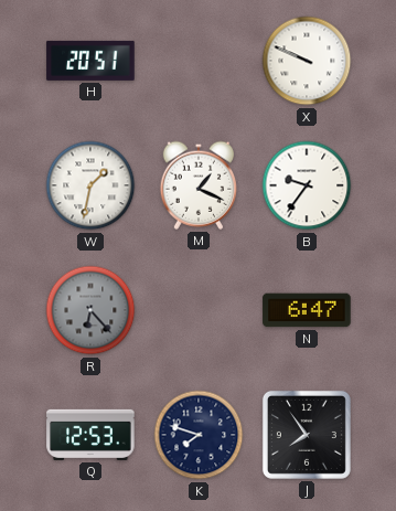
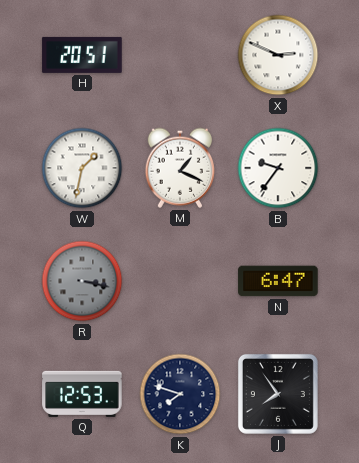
X: 9:49 -> 2:49
R: 6:23 -> 3:17
